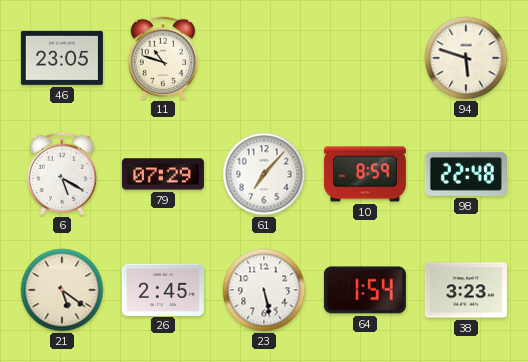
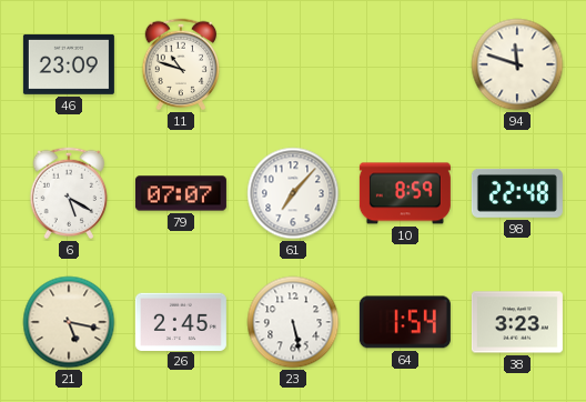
46: 23:05 -> 23:09
94: 5:48 -> 11:48
79: 07:29 -> 07:07
21: 5:21 -> 5:17
